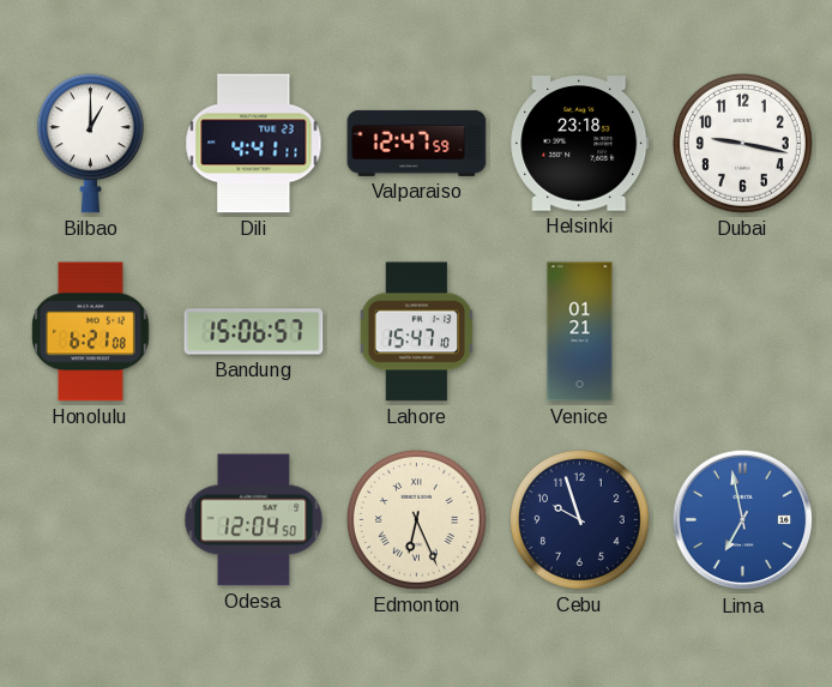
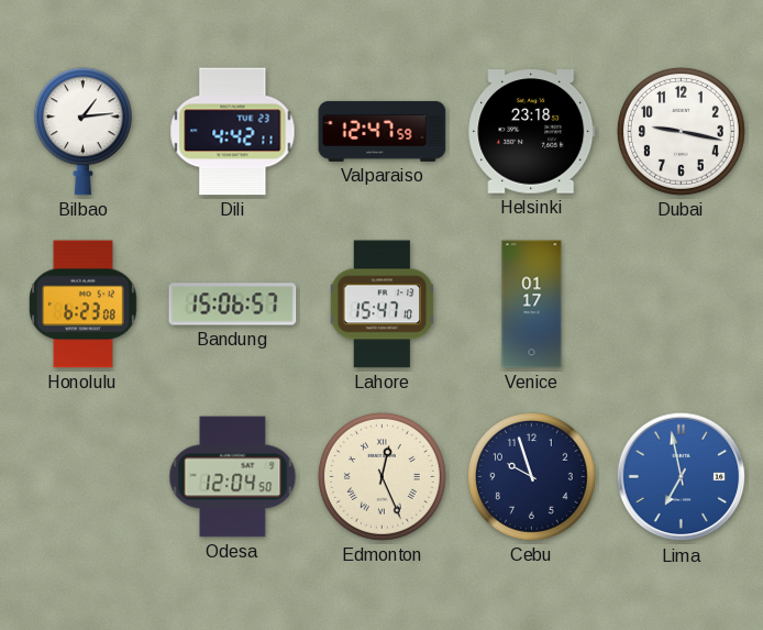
Bilbao: 1:00 -> 1:14
Dili: 4:41 -> 4:42
Honolulu: 6:21 -> 6:23
Venice: 01:21 -> 01:17
Edmonton: 6:26 -> 12:26
